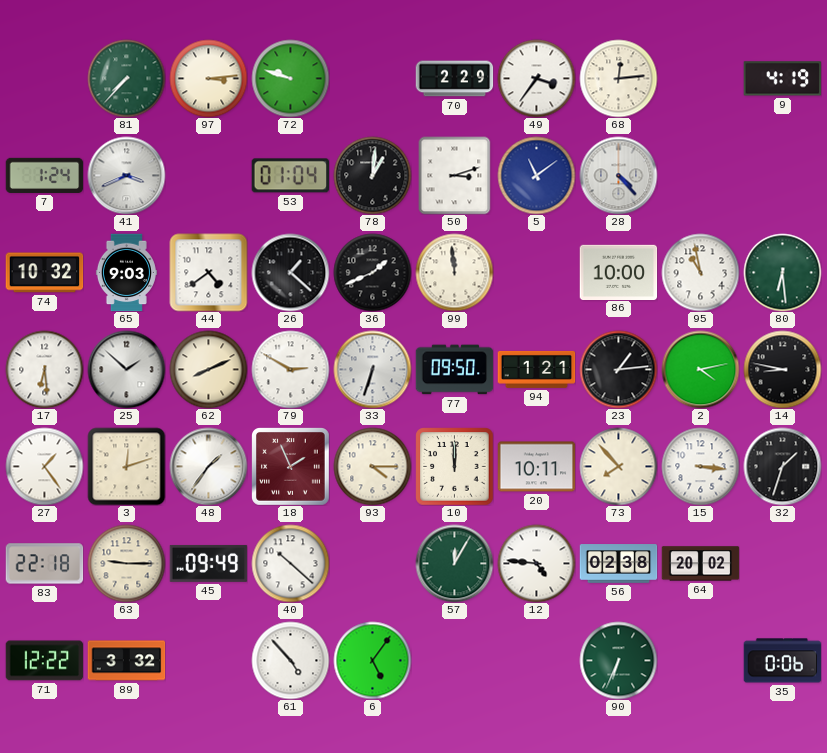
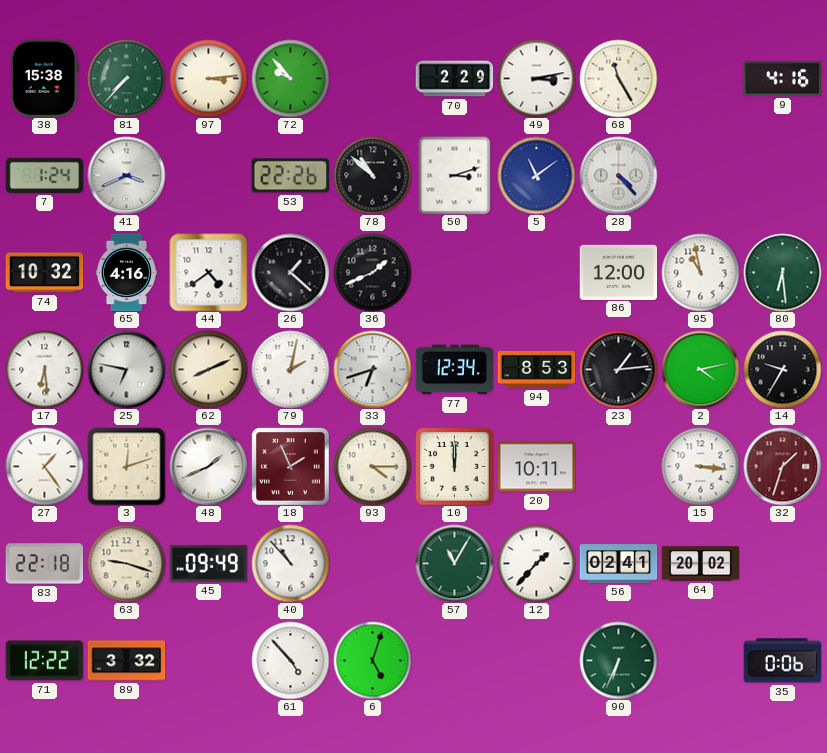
38: none -> 15:38
72: 9:48 -> 9:53
49: 3:36 -> 3:13
68: 12:14 -> 11:25
9: 4:19 -> 4:16
53: 01:04 -> 22:26
78: 1:01 -> 10:52
65: 9:03 -> 4:16
99: 11:59 -> none
86: 10:00 -> 12:00
25: 1:52 -> 6:47
79: 2:50 -> 2:02
33: 6:33 -> 6:42
77: 09:50 -> 12:34
94: 1:21 -> 8:53
14: 8:47 -> 9:35
48: 1:36 -> 1:41
73: 7:53 -> none
32 dial: black -> burgundy
63: 9:15 -> 9:18
40: 10:22 -> 10:53
57: 12:05 -> 11:05
12: 4:46 -> 1:37
56: 02:38 -> 02:41
6: 5:06 -> 5:03
